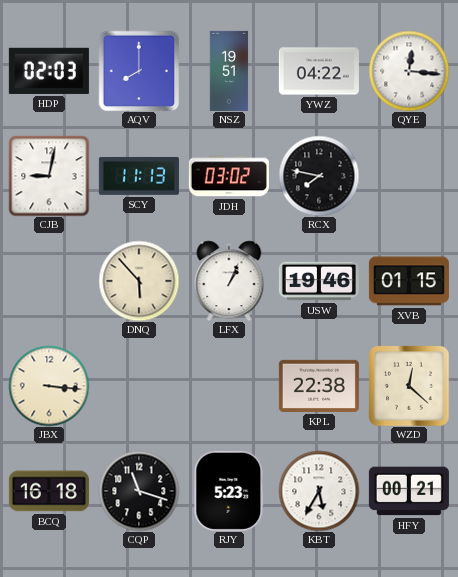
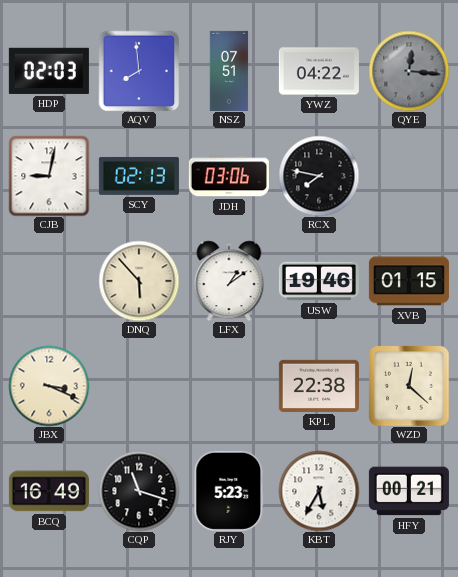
AQV: 8:00 -> 7:59
NSZ: 19:51 -> 07:51
QYE dial: white -> grey
SCY: 11:13 -> 02:13
JDH: 03:02 -> 03:06
LFX: 1:04 -> 1:09
JBX: 3:16 -> 3:19
BCQ: 16:18 -> 16:49
